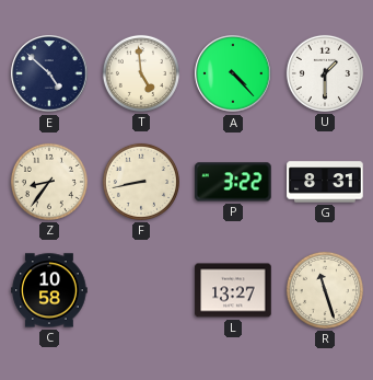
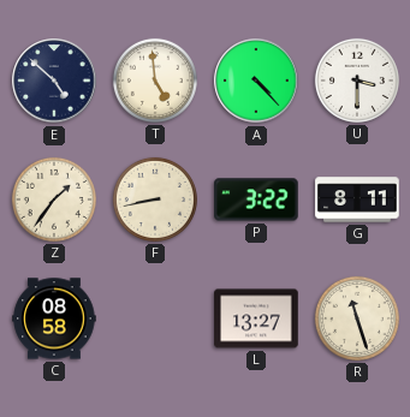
U: 1:30 -> 3:30
Z: 8:36 -> 1:36
G: 8:31 -> 8:11
C: 10:58 -> 08:58
